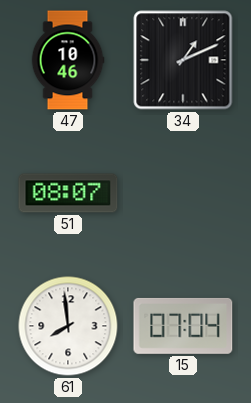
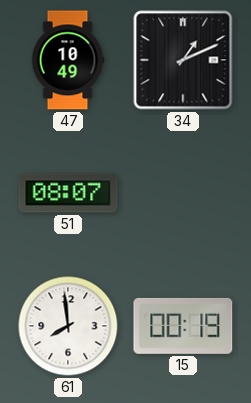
47: 10:46 -> 10:49
15: 07:04 -> 00:19
